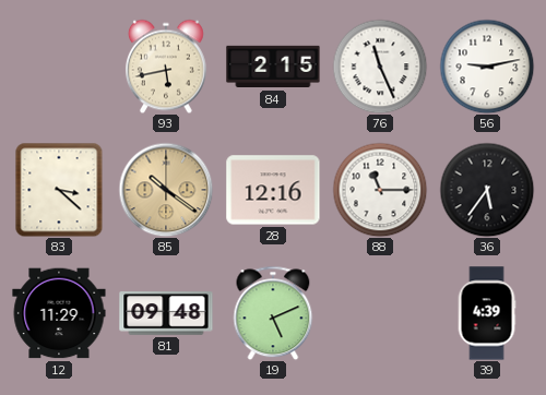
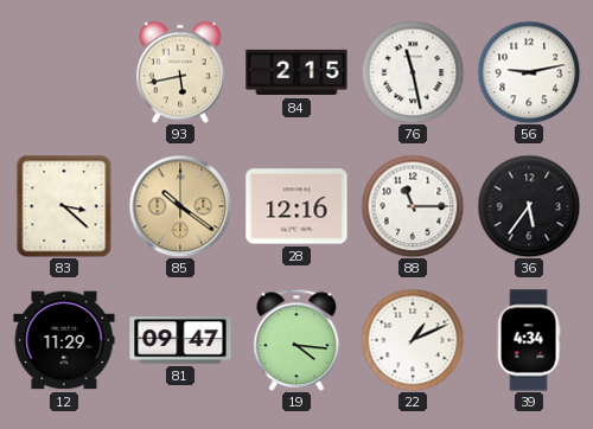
76: 11:26 -> 11:28
81: 09:48 -> 09:47
19: 5:11 -> 4:16
22: none -> 1:11
39: 4:39 -> 4:34
